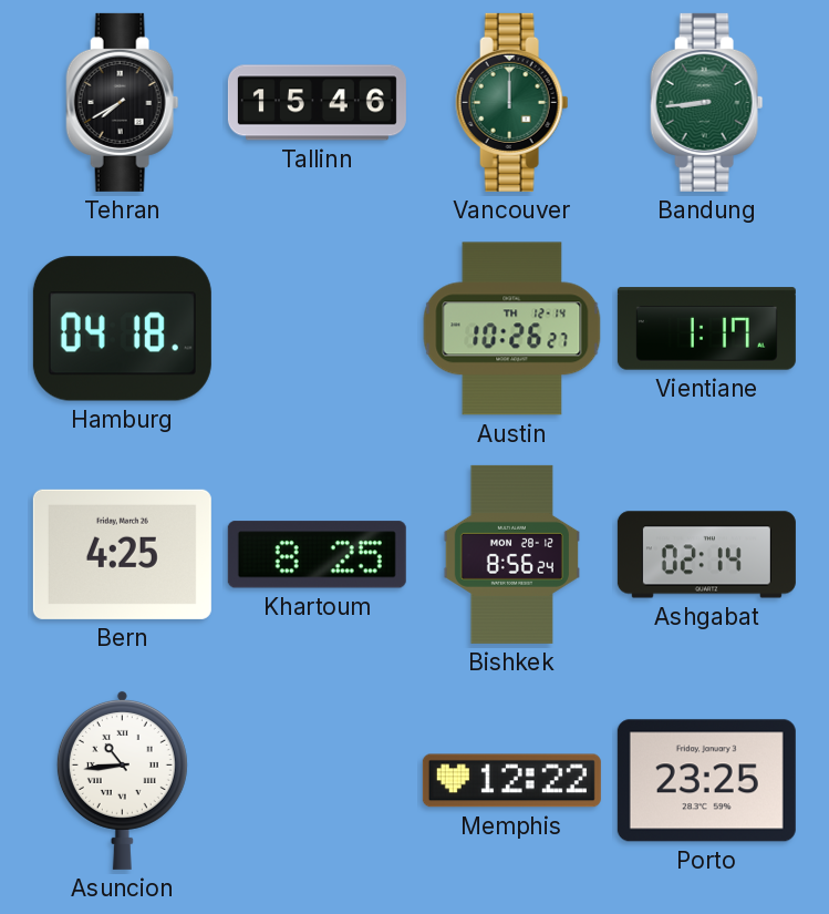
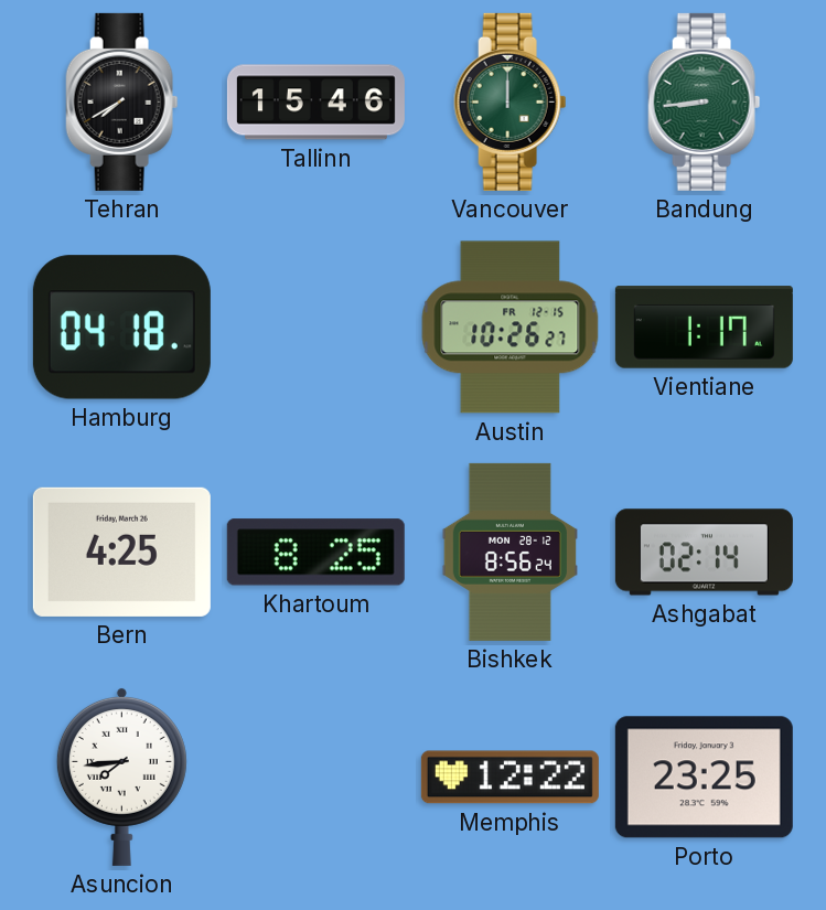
Austin date: TH 12-14 -> FR 12-15
Asuncion: 10:44 -> 7:44
